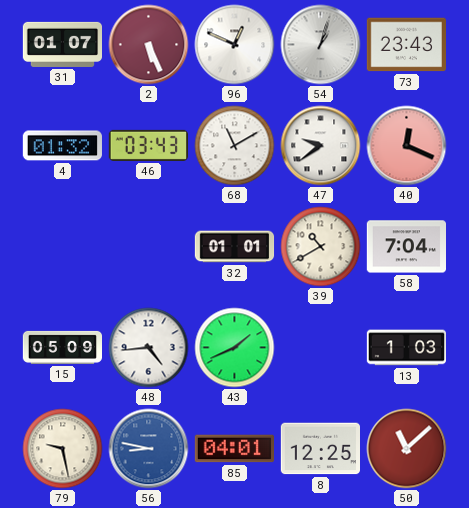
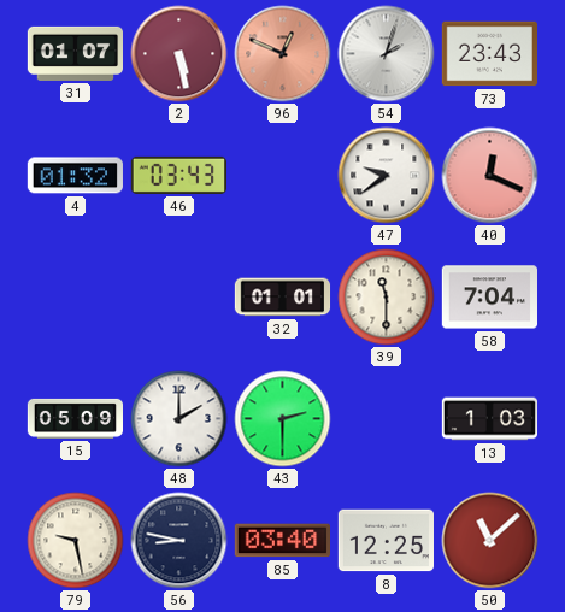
2: 5:26 -> 5:28
96 dial: white -> salmon
54: 1:03 -> 2:03
68: 11:10 -> none
39: 10:40 -> 11:30
48: 4:44 -> 2:00
43: 1:41 -> 2:30
56 dial: blue -> navy
85: 04:01 -> 03:40
